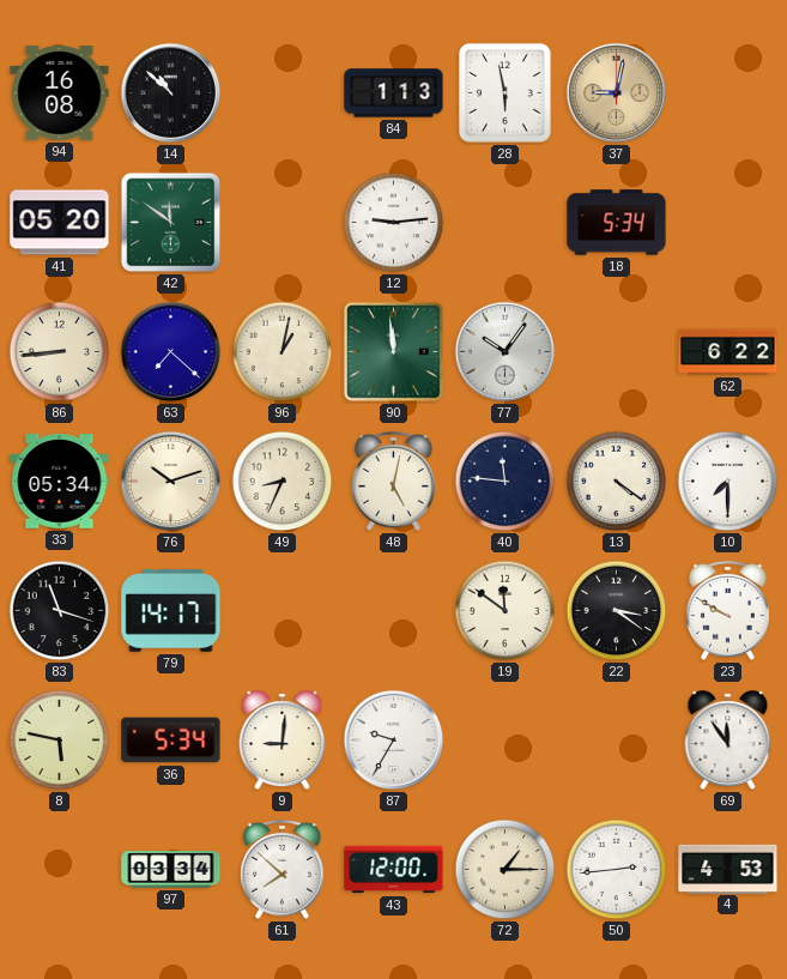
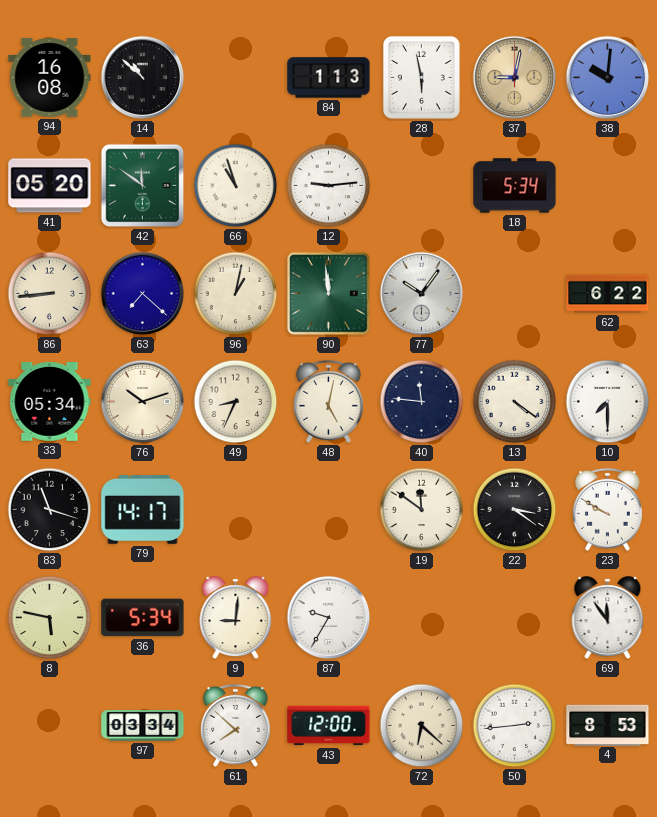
38: none -> 10:01
66: none -> 10:57
72: 1:15 -> 6:22
4: 4:53 -> 8:53
